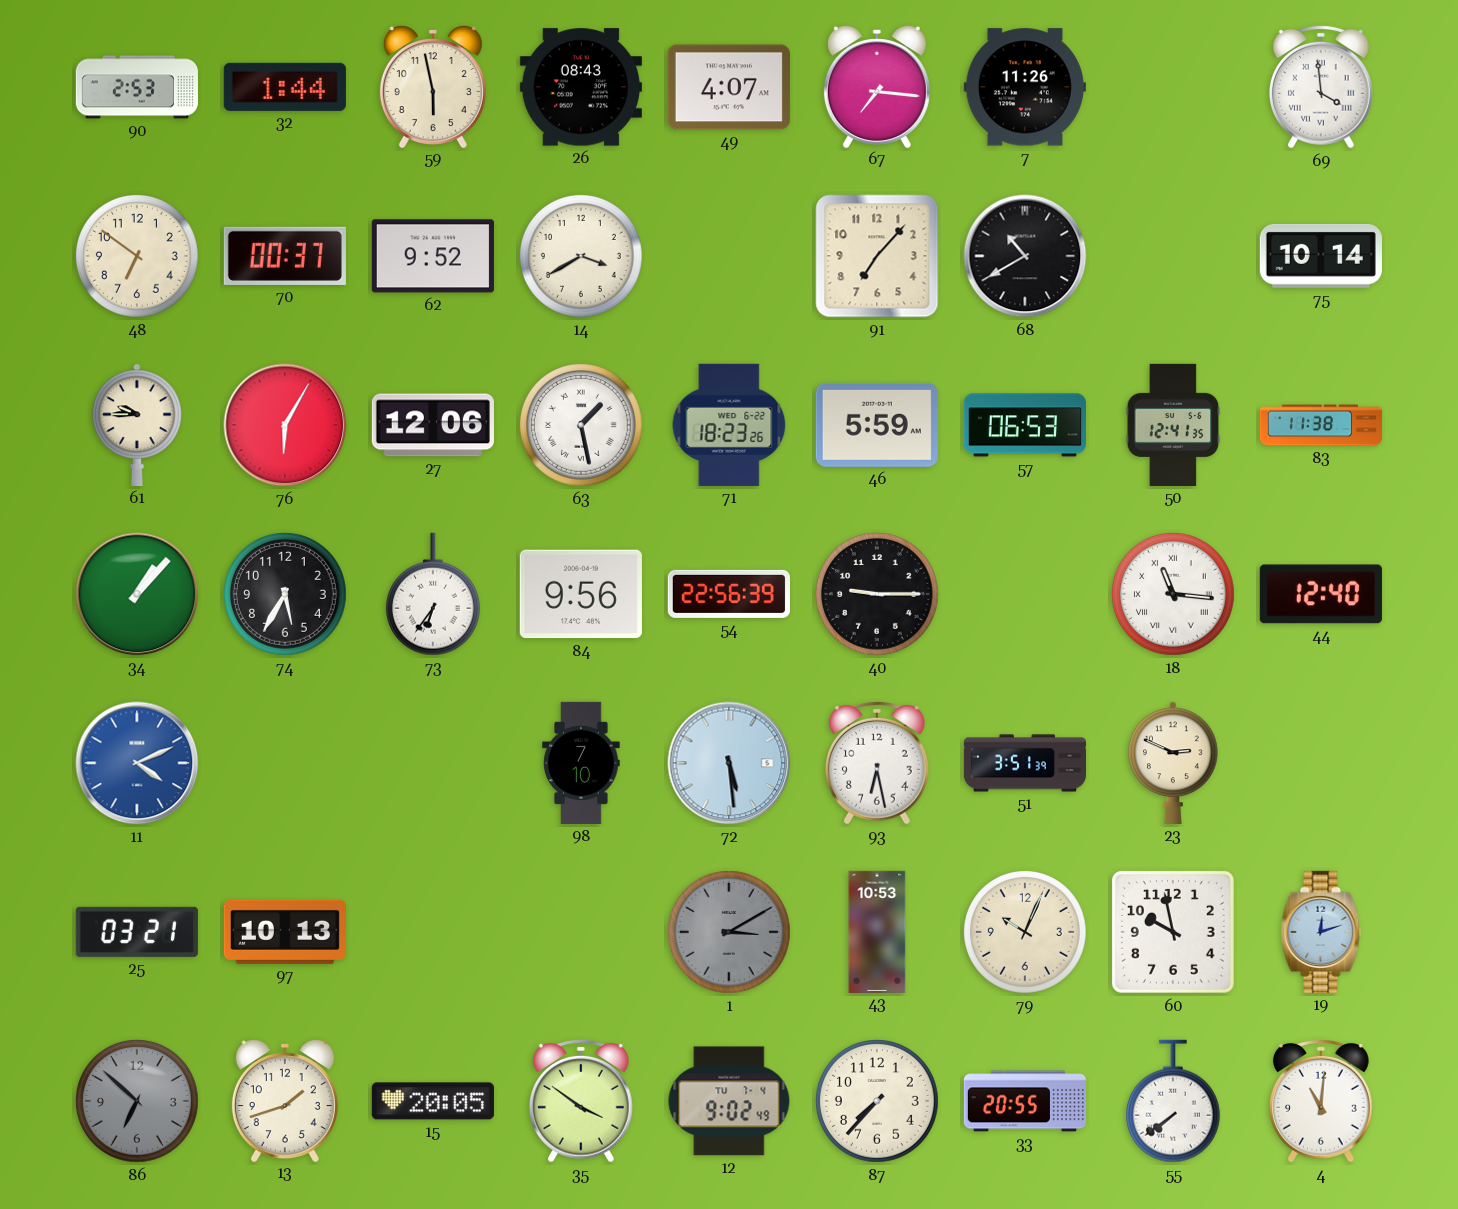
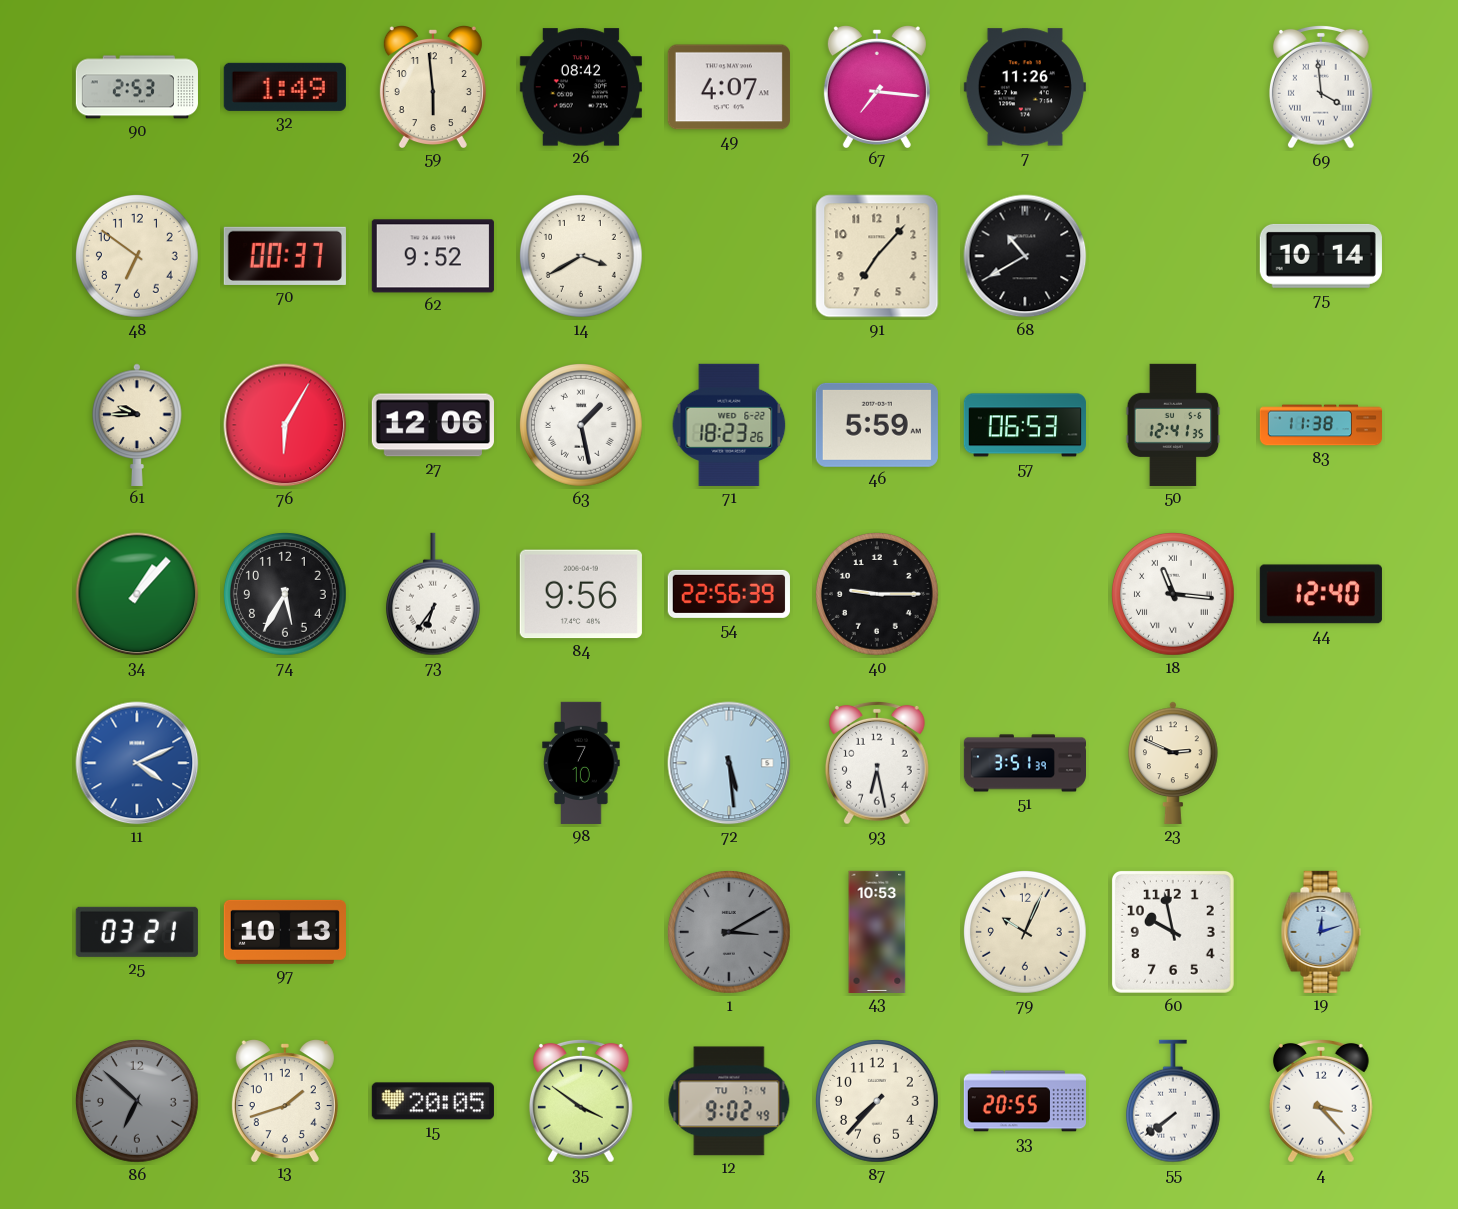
32: 1:44 -> 1:49
59: 5:58 -> 5:59
26: 08:43 -> 08:42
4: 11:01 -> 3:23
